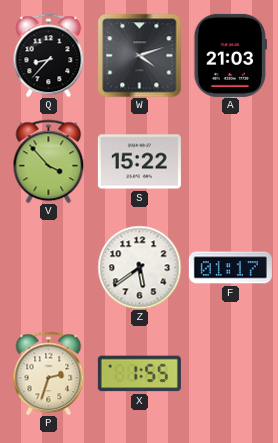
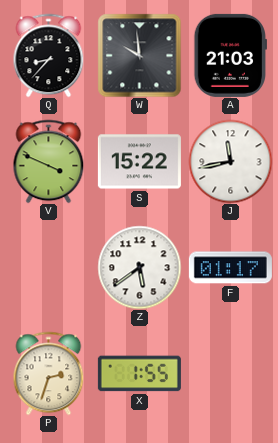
W: 4:12 -> 9:59
V: 3:53 -> 3:49
J: none -> 11:43
